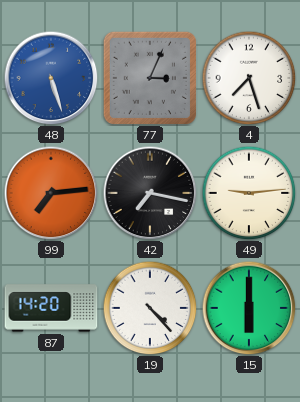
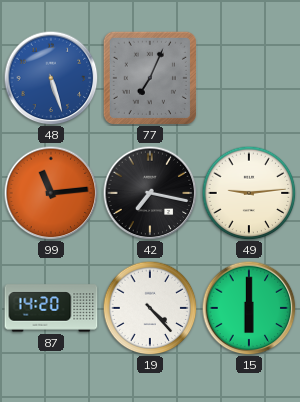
77: 3:04 -> 7:04
4: 7:27 -> none
99: 7:14 -> 11:14
